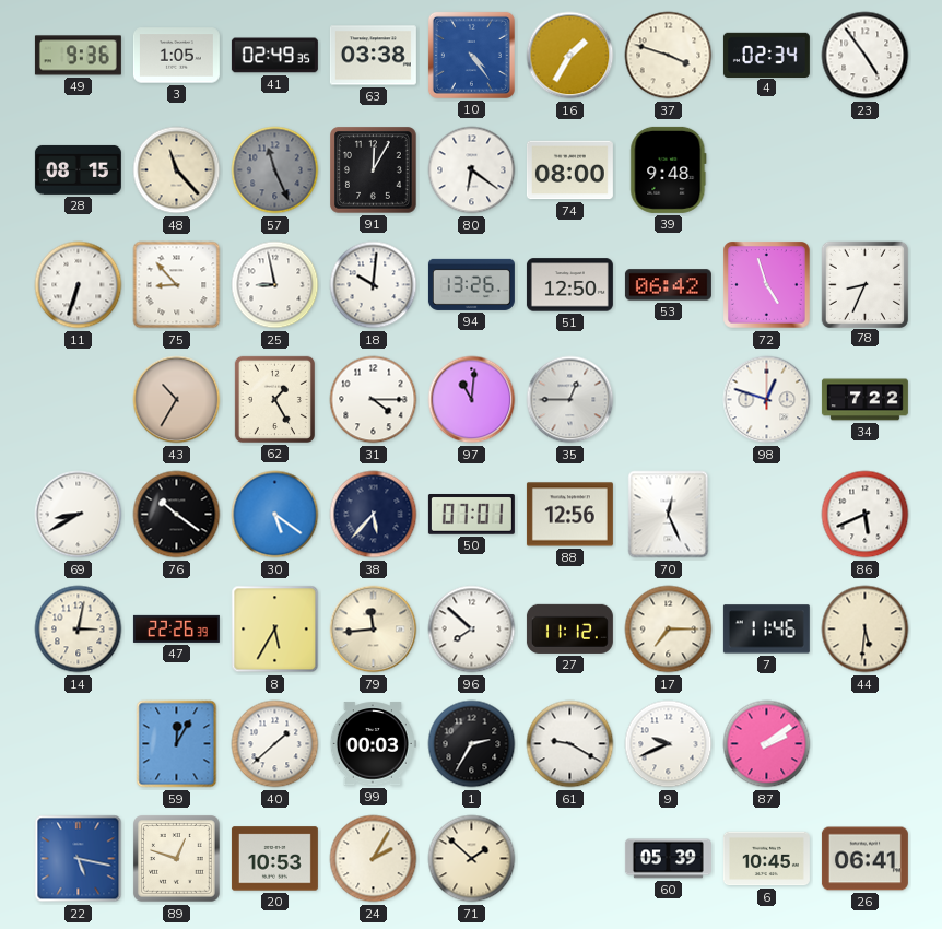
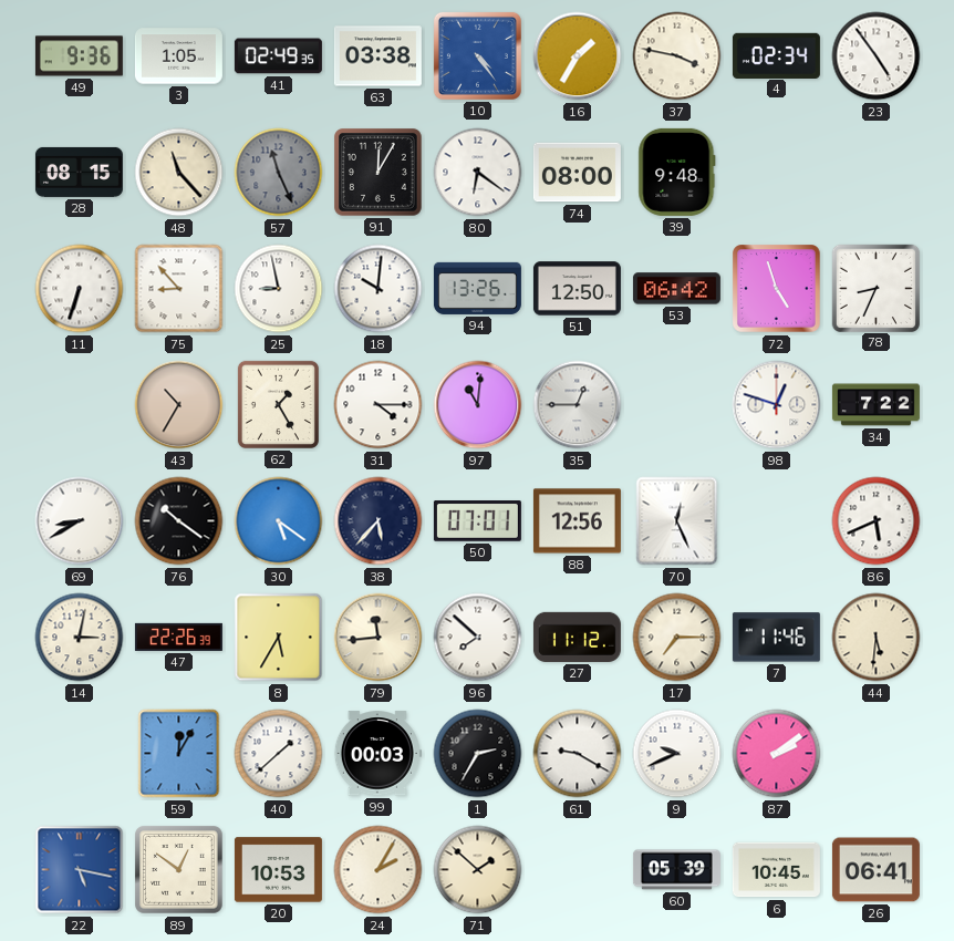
37: 3:48 -> 3:47
89: 12:48 -> 12:51
